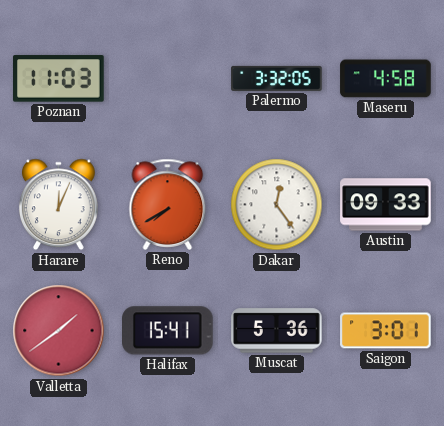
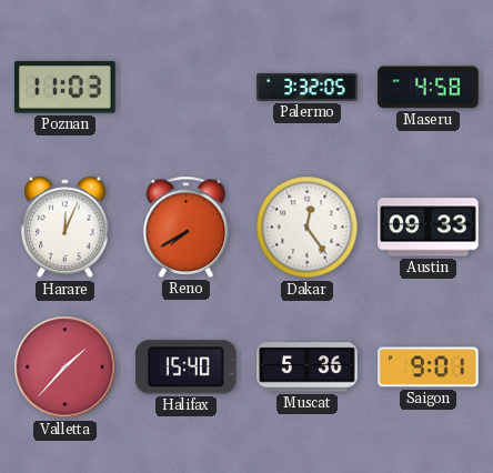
Valletta: 1:39 -> 1:37
Halifax: 15:41 -> 15:40
Saigon: 3:01 -> 9:01
